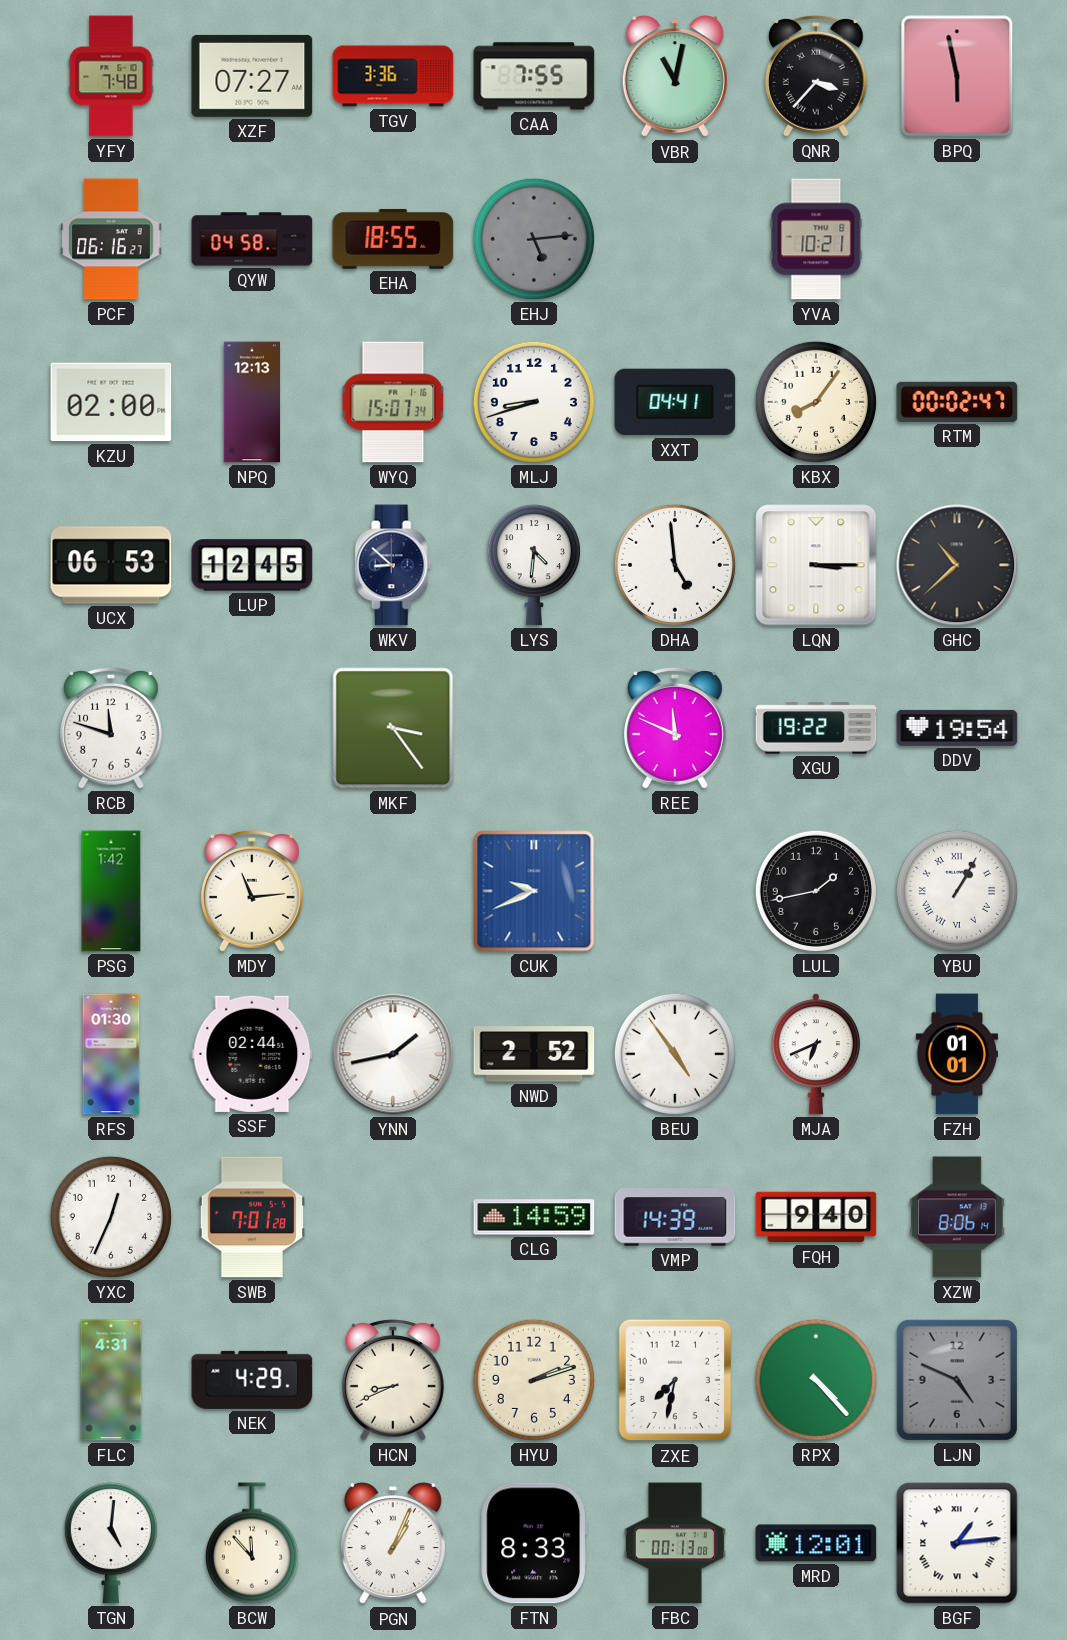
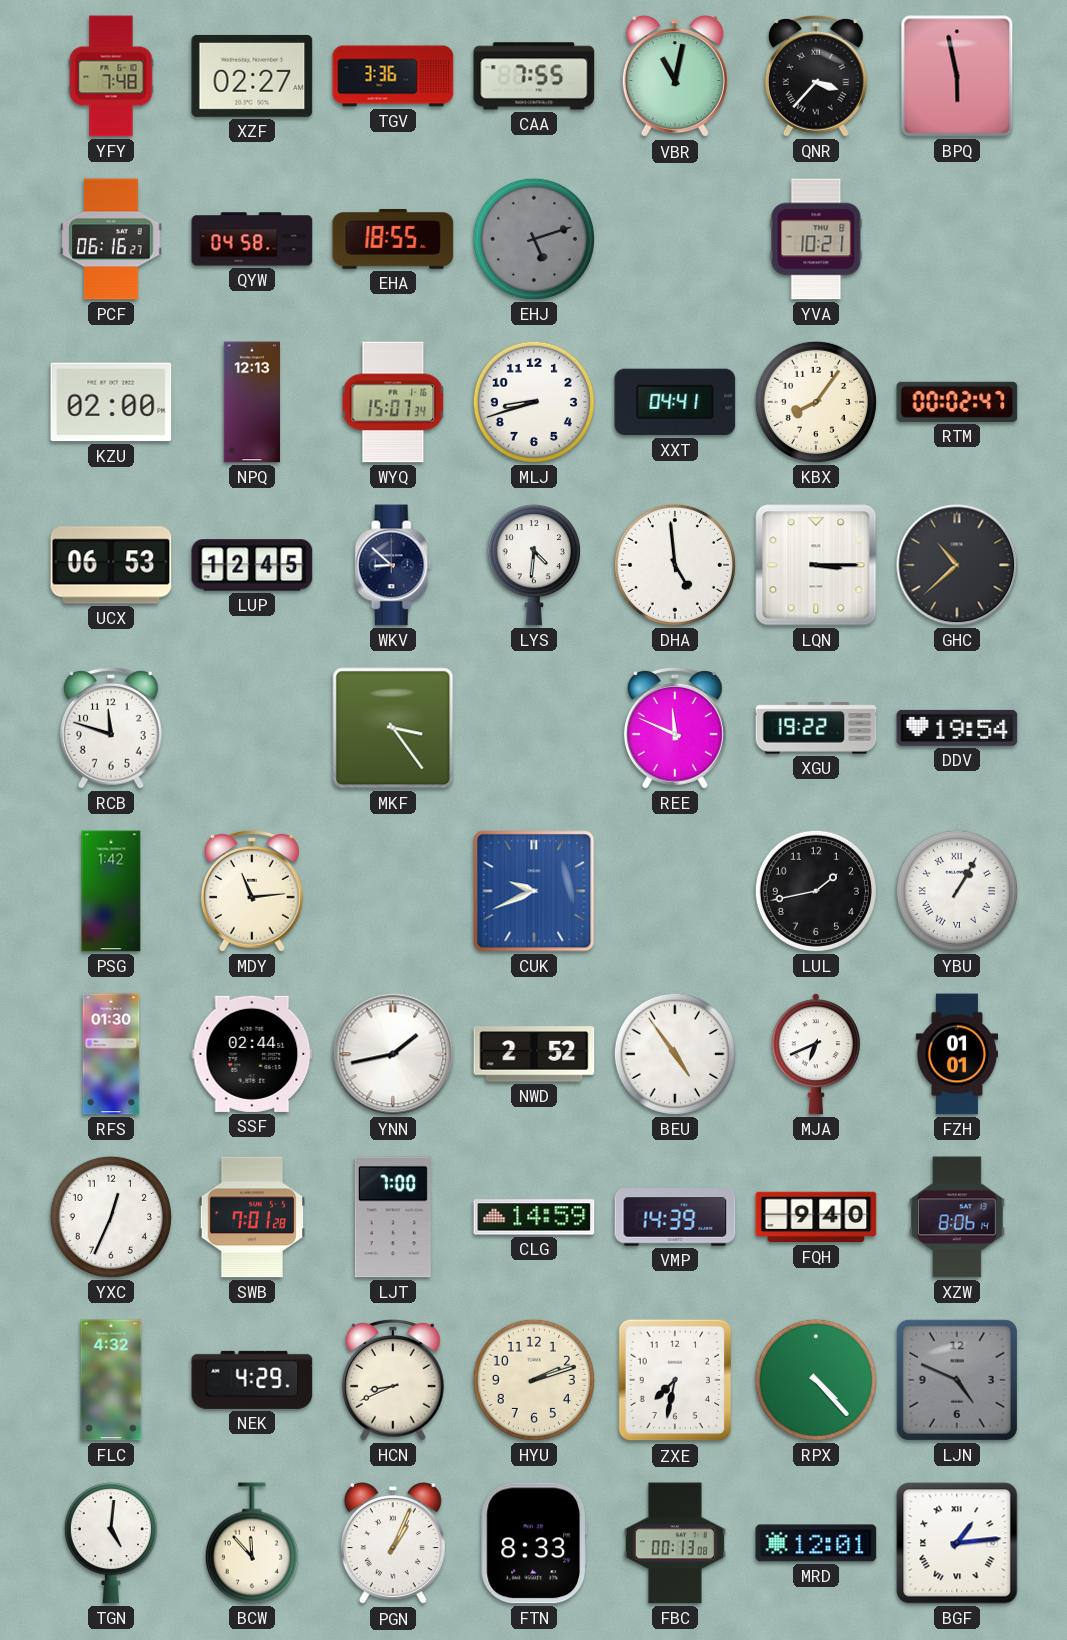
XZF: 07:27 -> 02:27
EHJ: 5:14 -> 5:12
LJT: none -> 7:00
FLC: 4:31 -> 4:32
